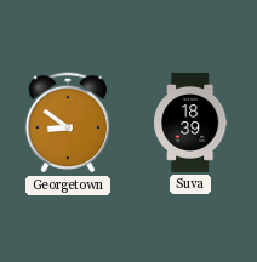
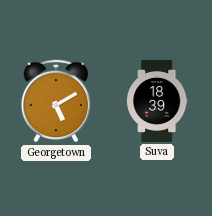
Georgetown: 8:51 -> 5:10
